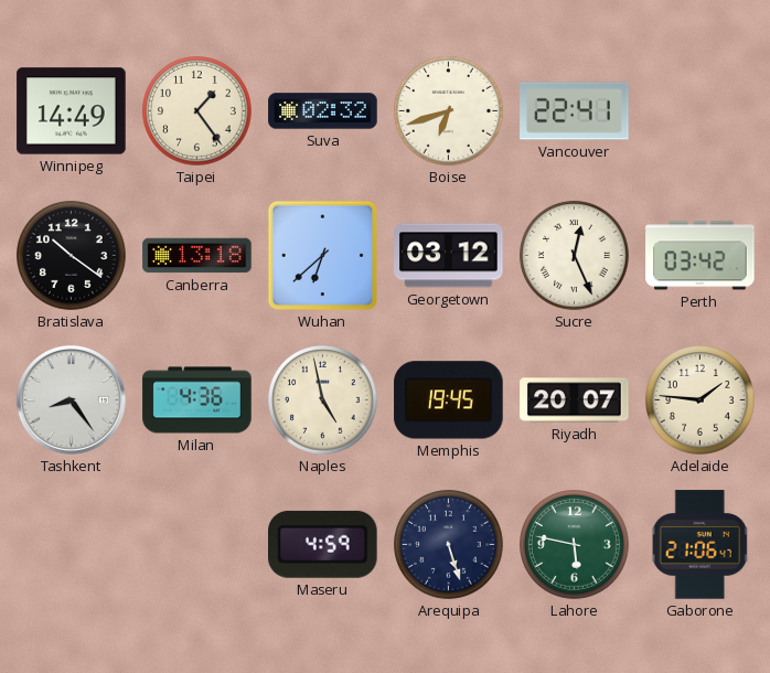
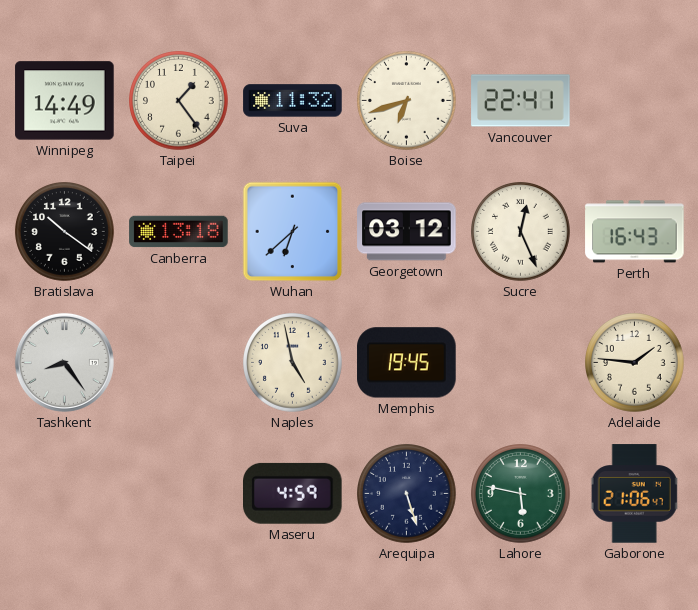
Suva: 02:32 -> 11:32
Perth: 03:42 -> 16:43
Milan: 4:36 -> none
Riyadh: 20:07 -> none
